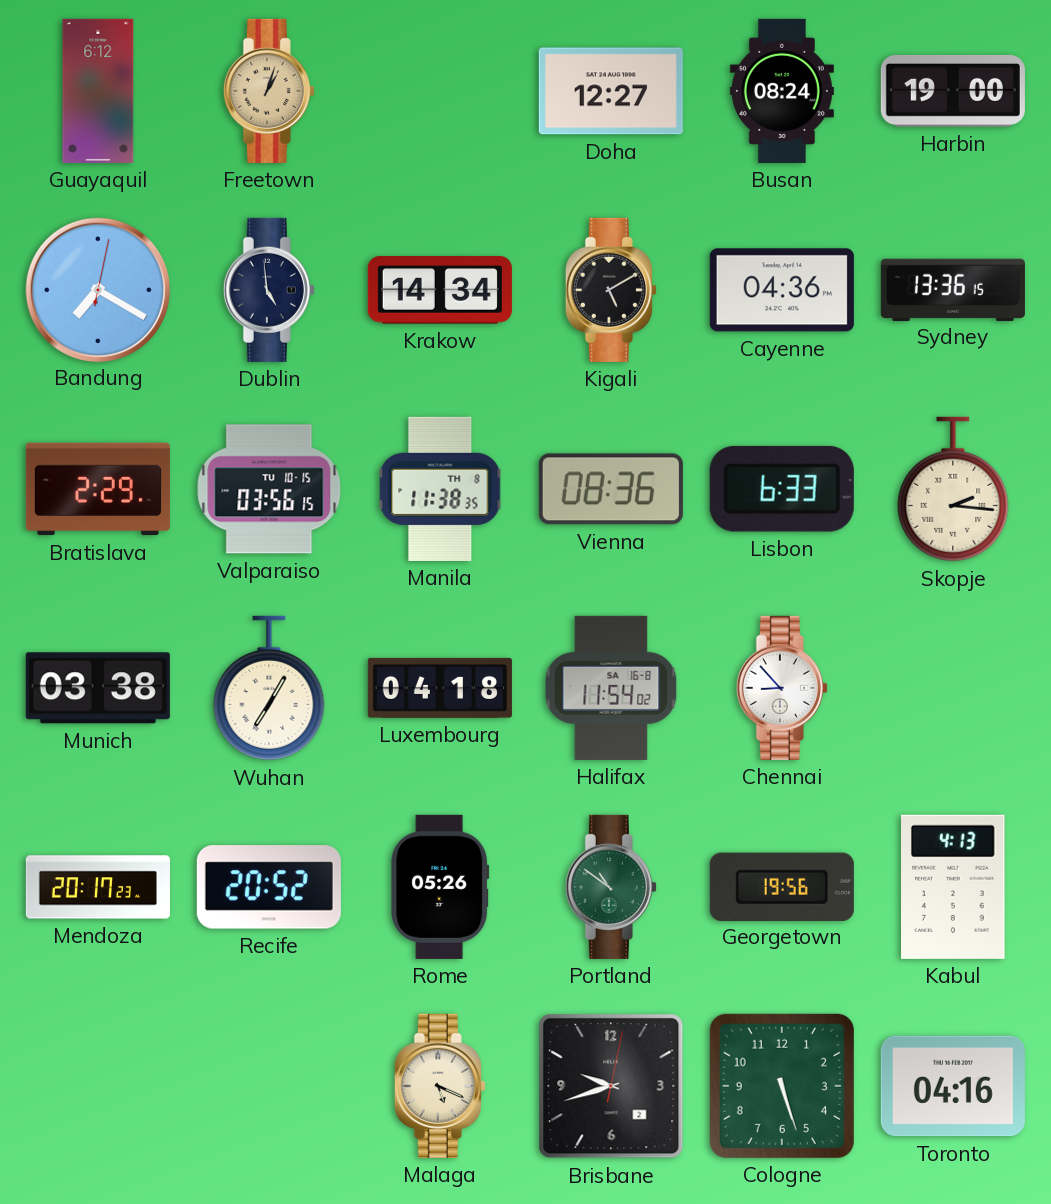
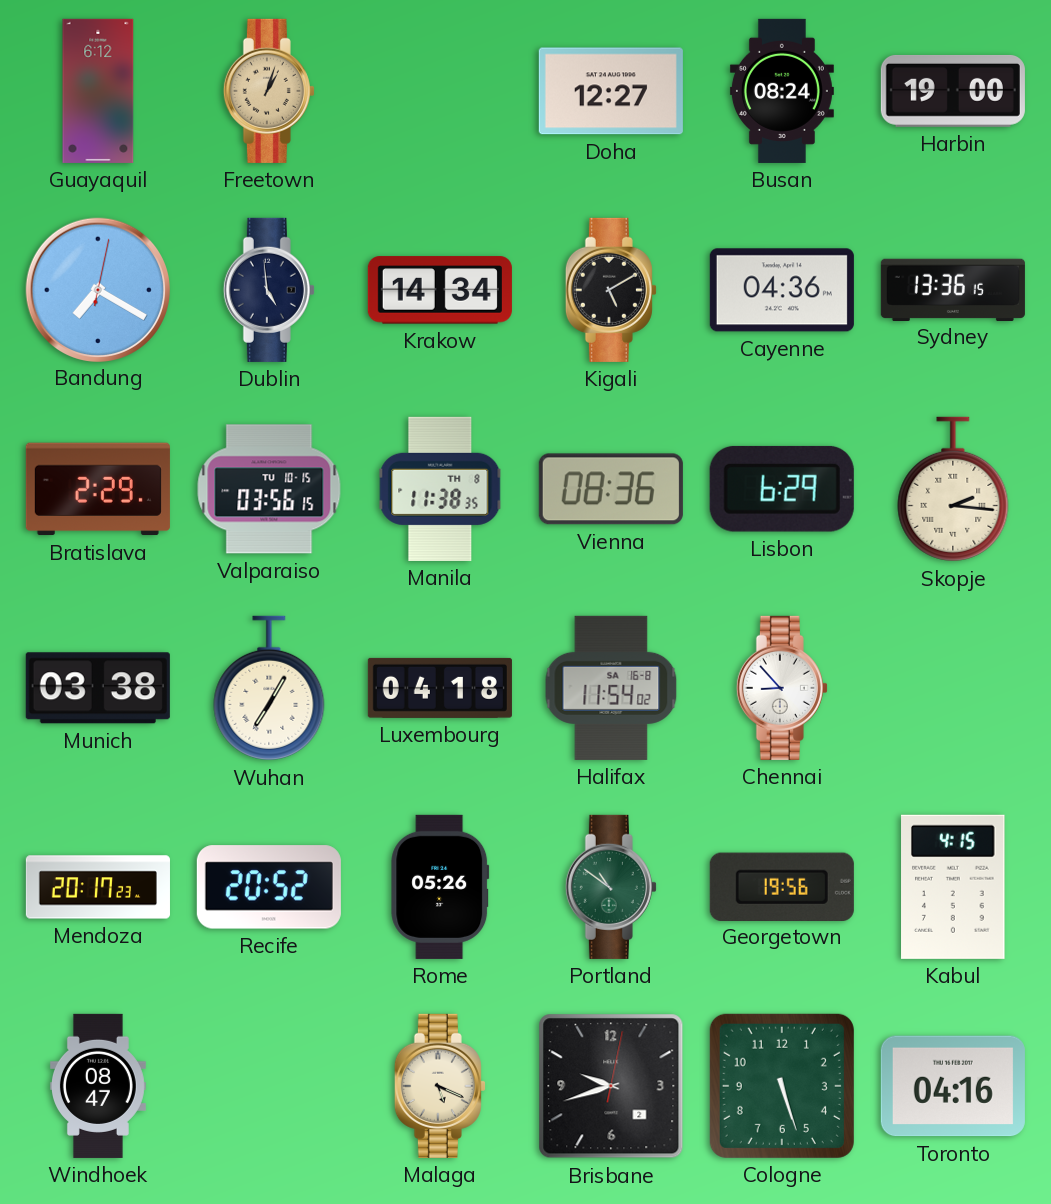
Lisbon: 6:33 -> 6:29
Kabul: 4:13 -> 4:15
Windhoek: none -> 08:47
